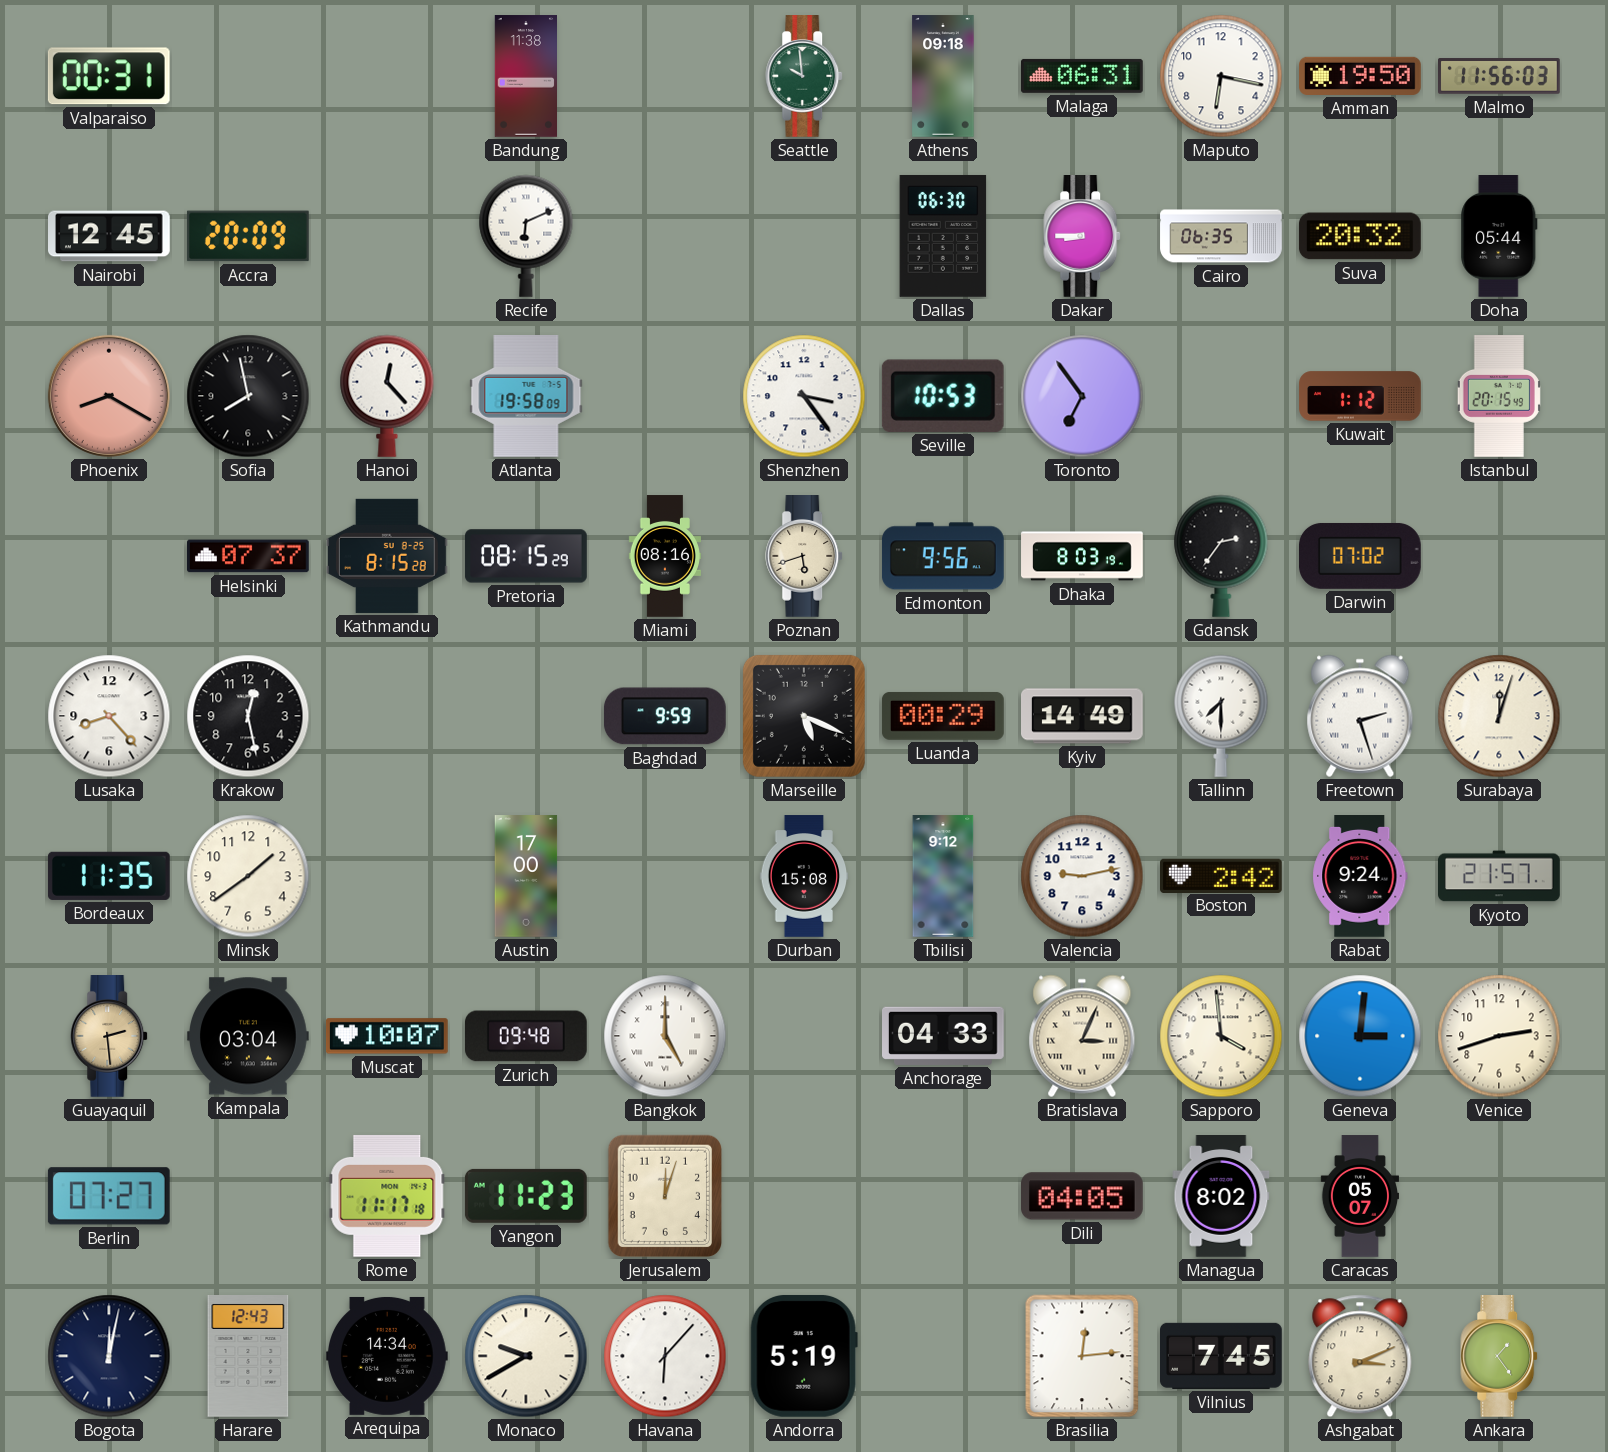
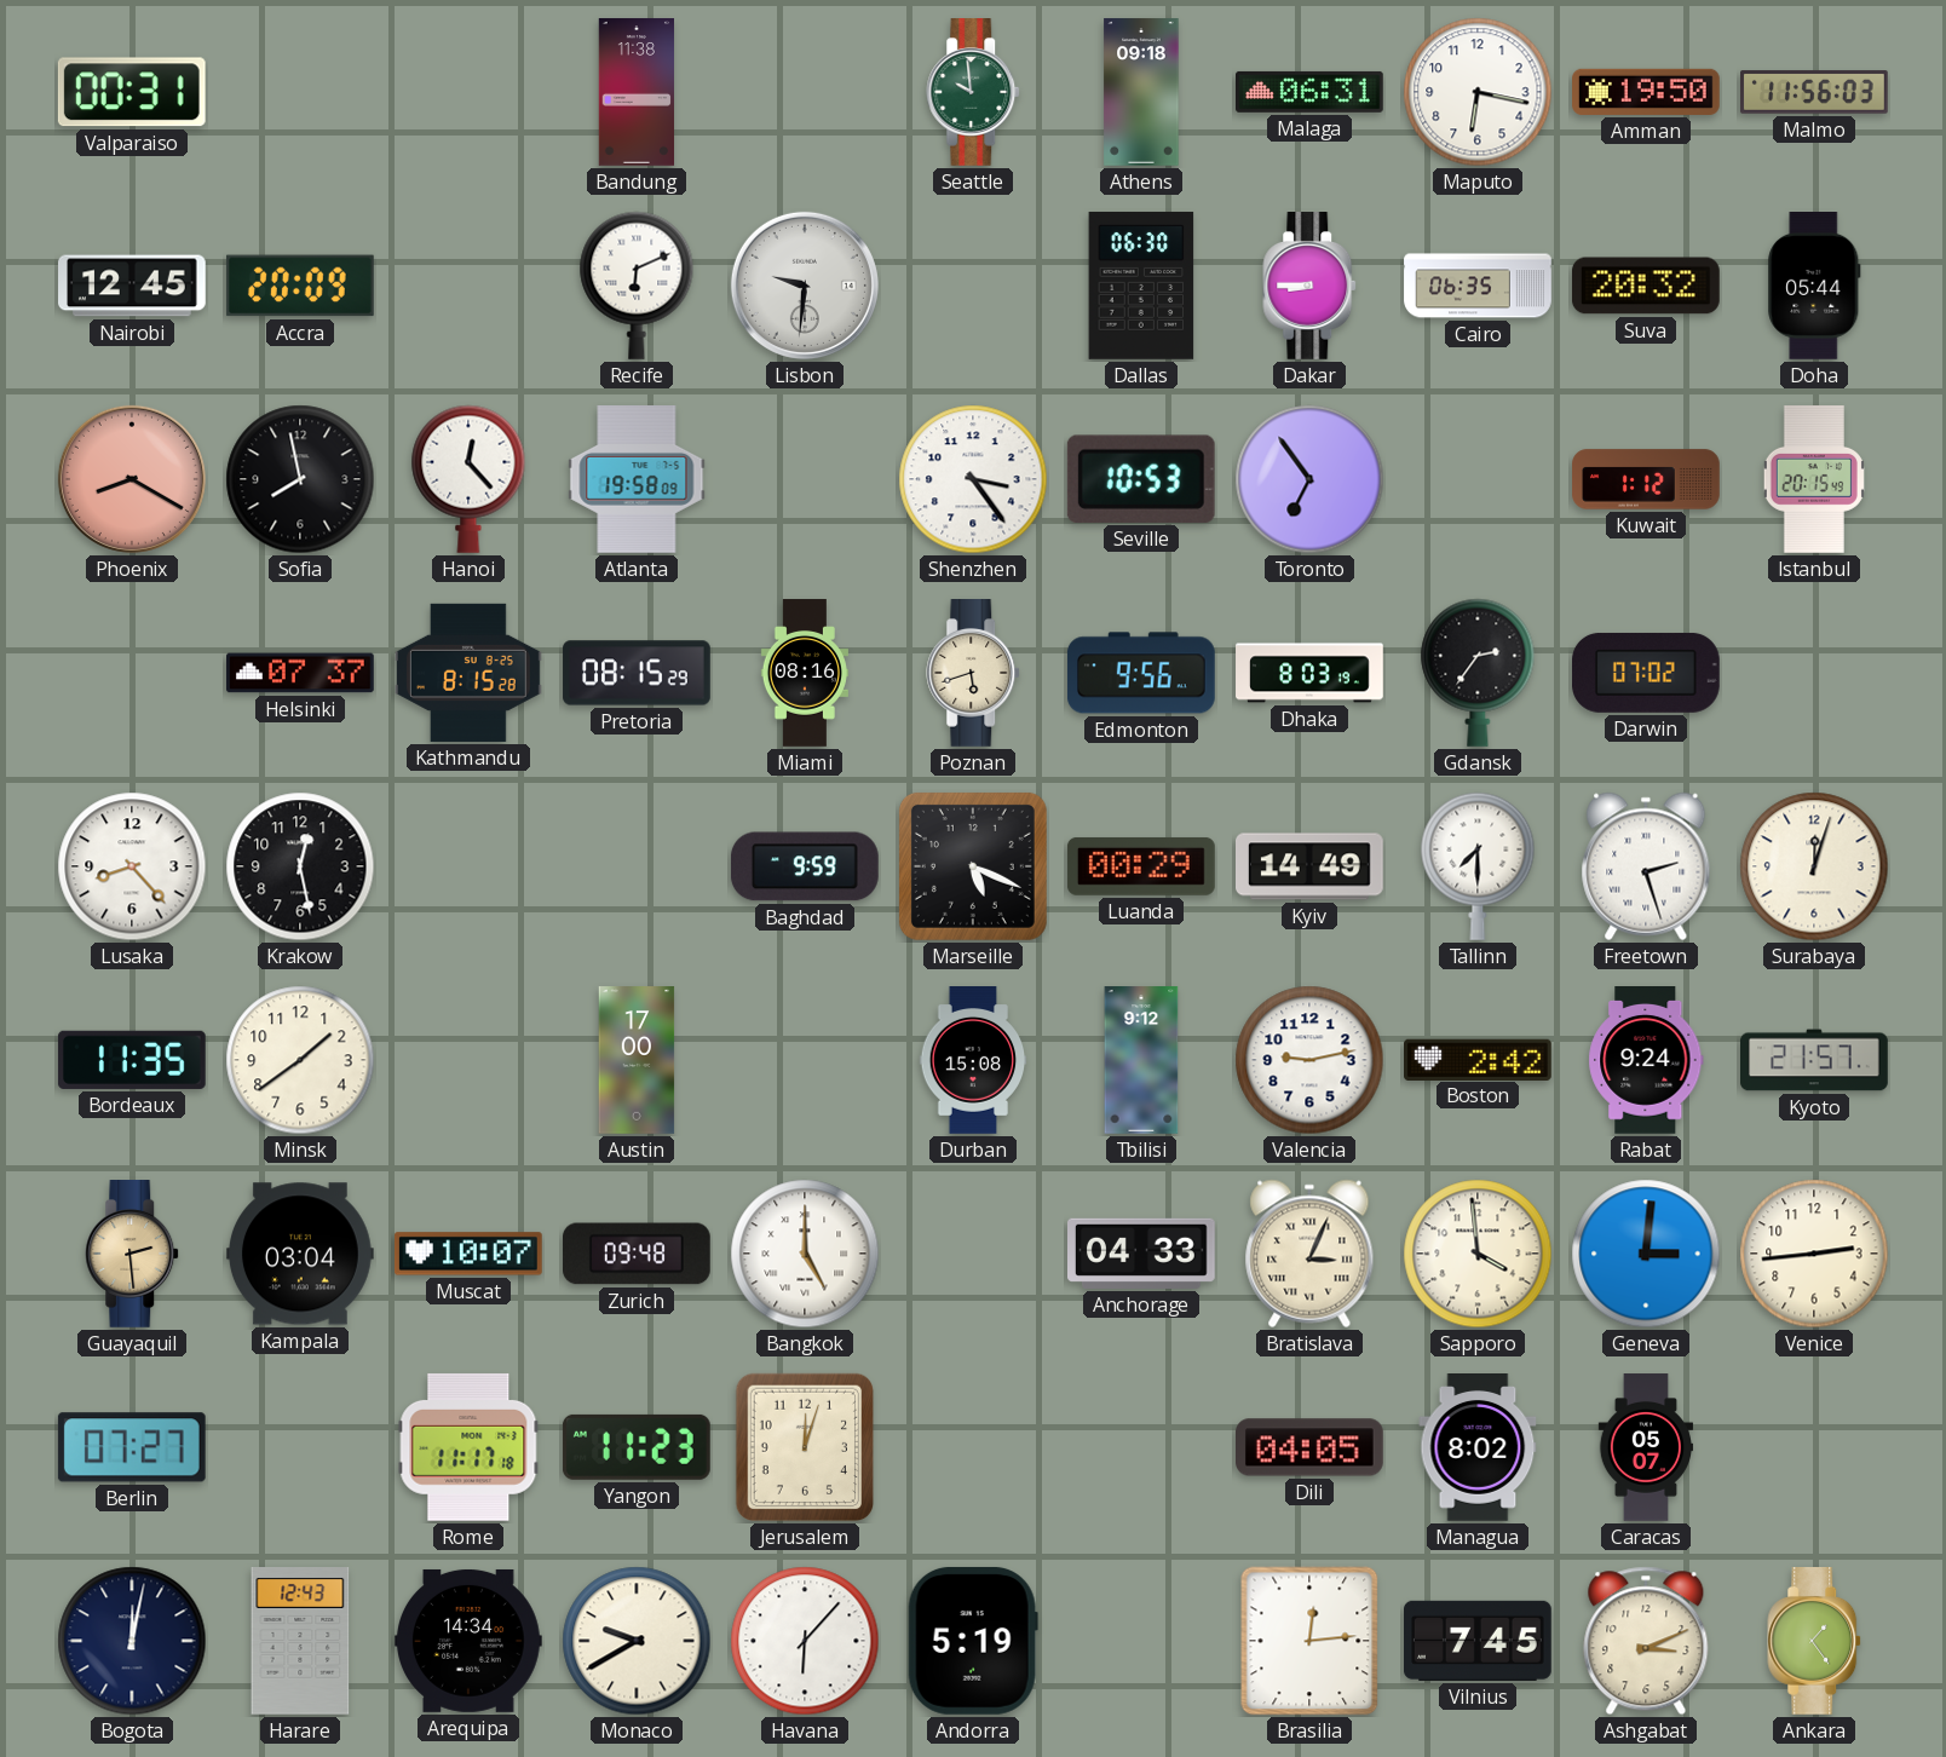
Lisbon: none -> 9:31
Venice: 2:42 -> 2:44
